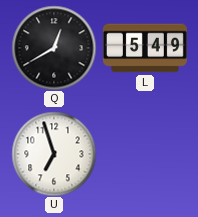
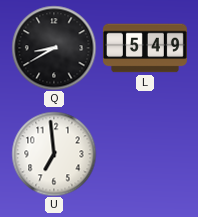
Q: 12:40 -> 8:40
U: 6:57 -> 6:59
